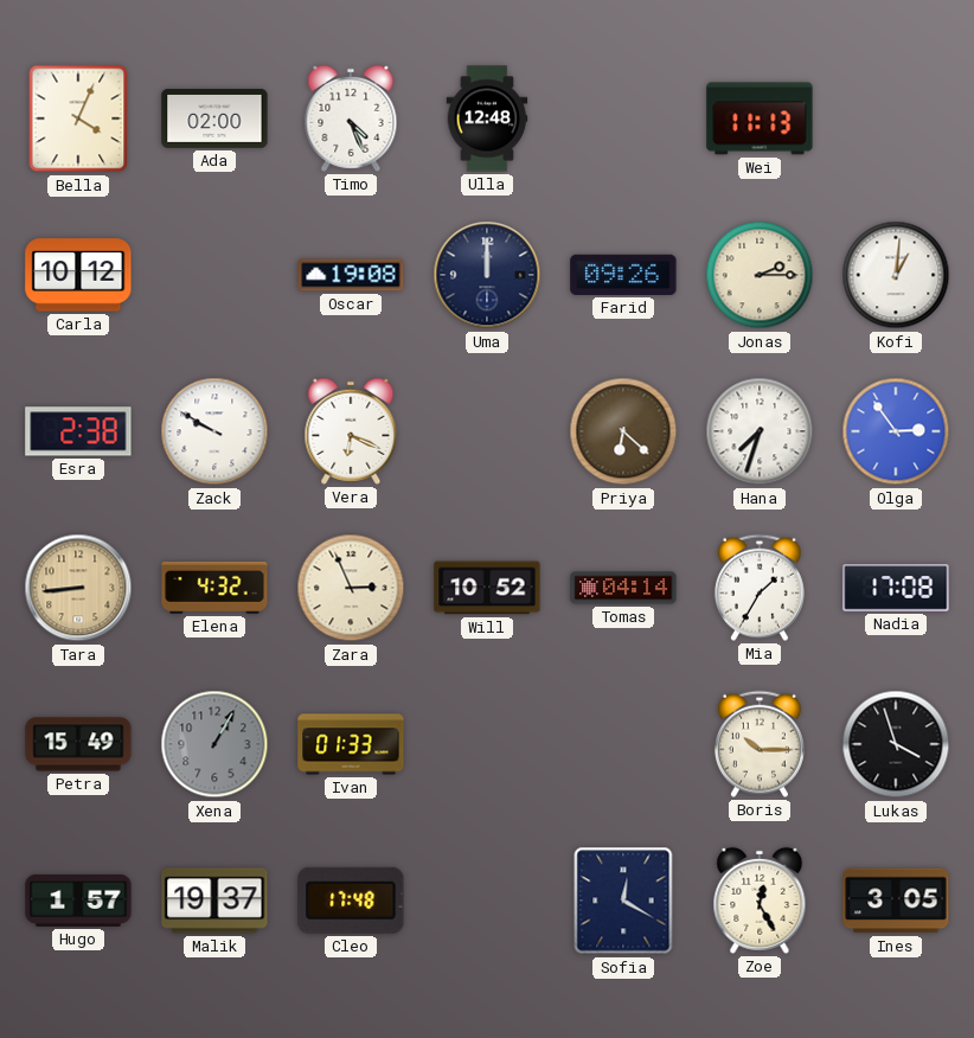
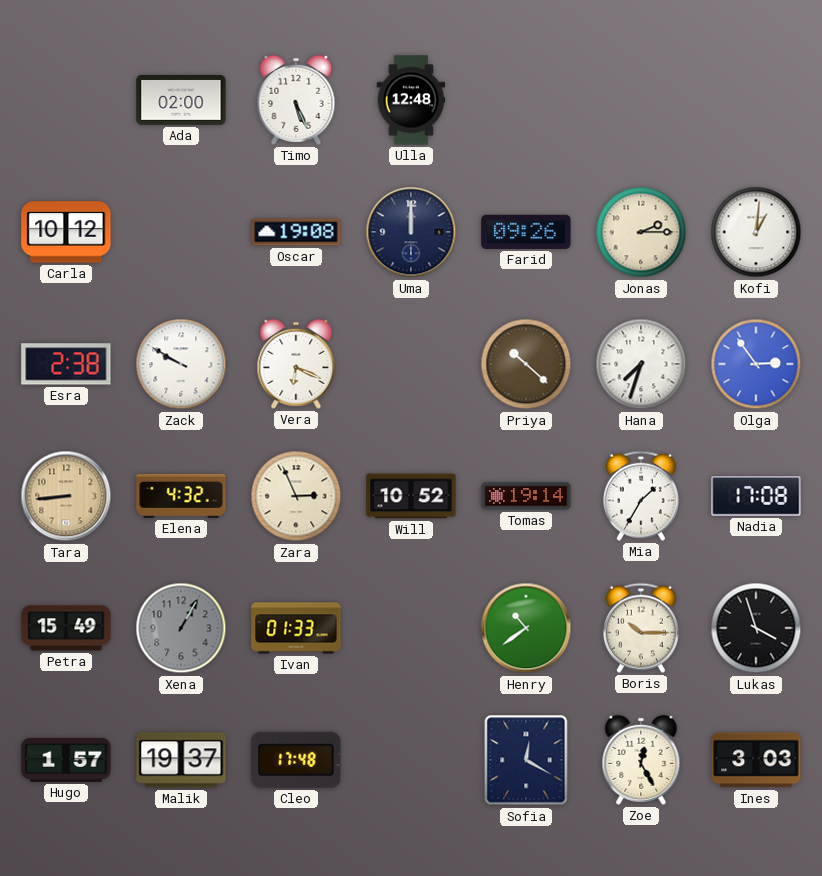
Bella: 4:04 -> none
Timo: 4:26 -> 5:26
Wei: 11:13 -> none
Priya: 6:22 -> 10:22
Tomas: 04:14 -> 19:14
Henry: none -> 10:39
Ines: 3:05 -> 3:03
